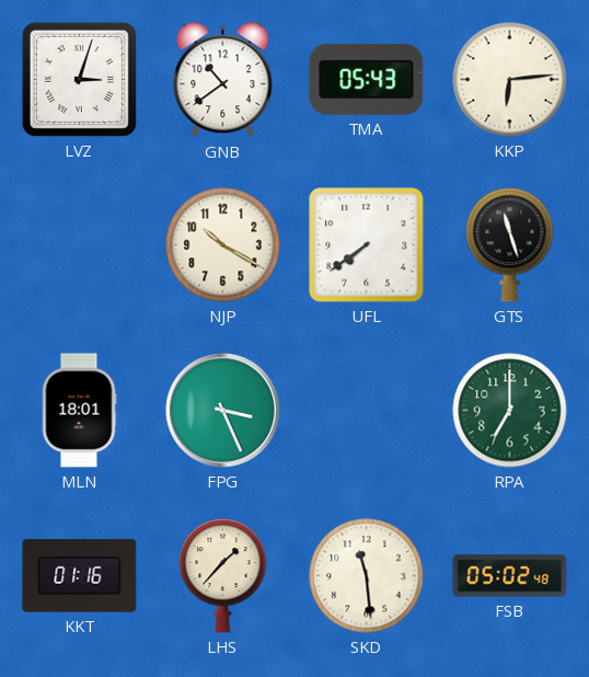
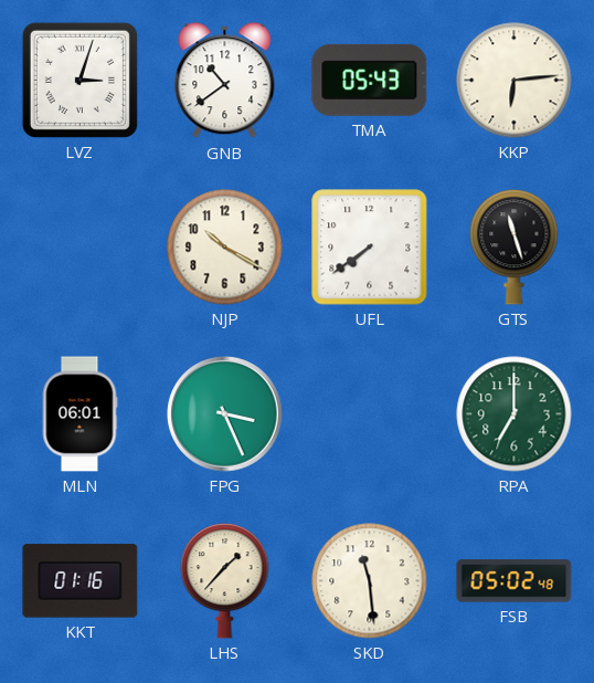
MLN: 18:01 -> 06:01
